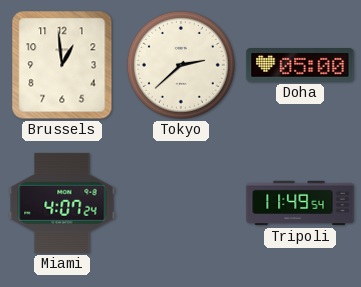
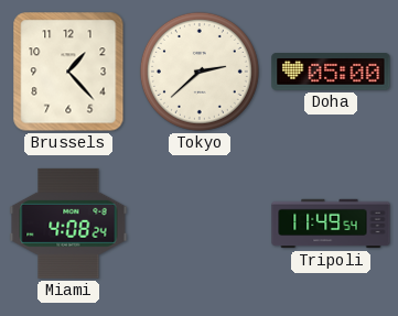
Brussels: 12:59 -> 1:23
Miami: 4:07 -> 4:08
